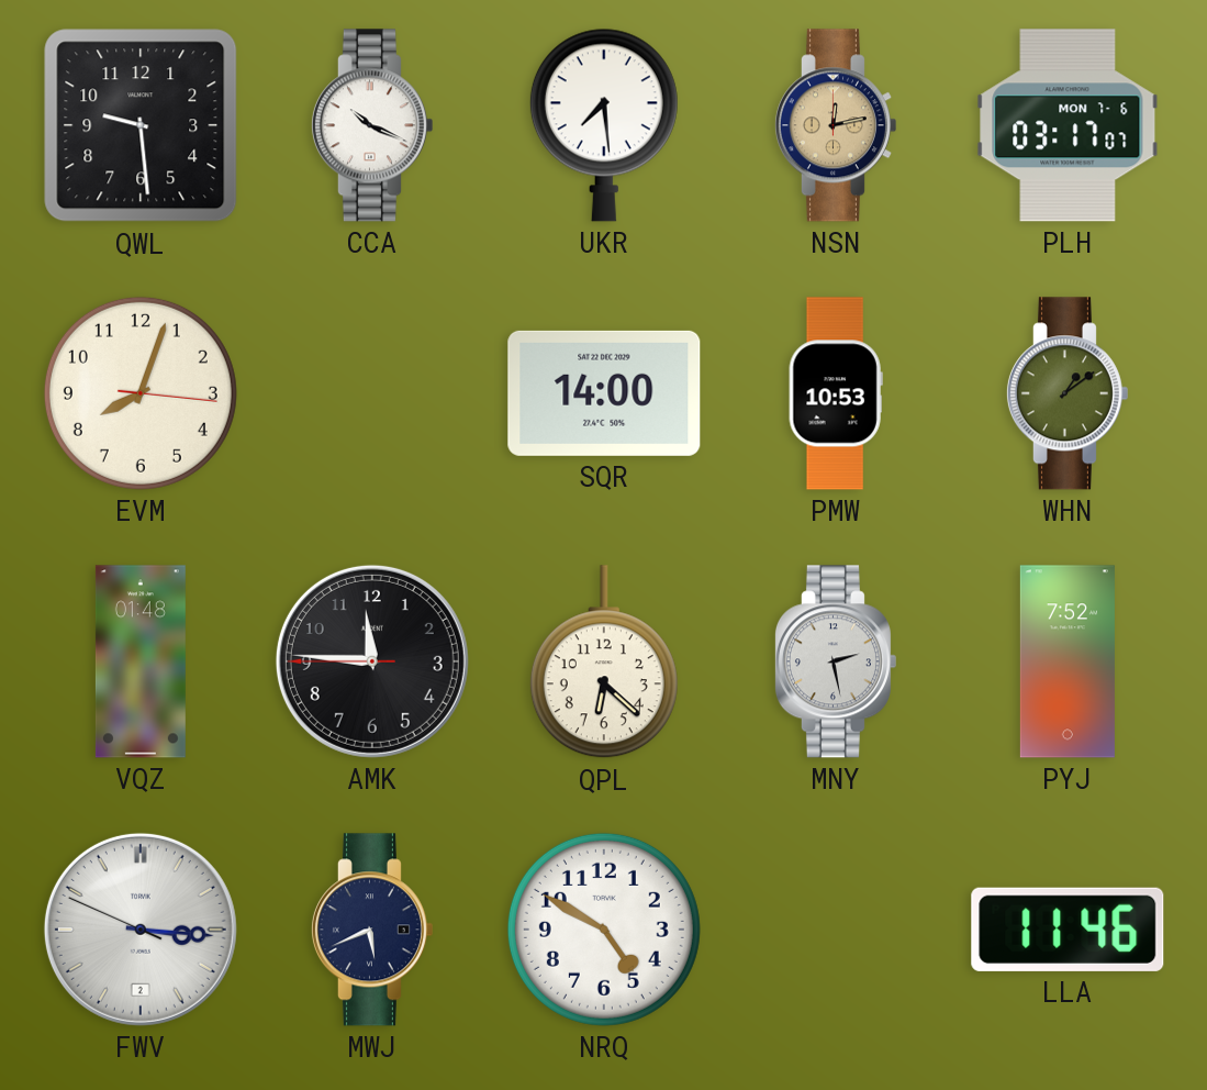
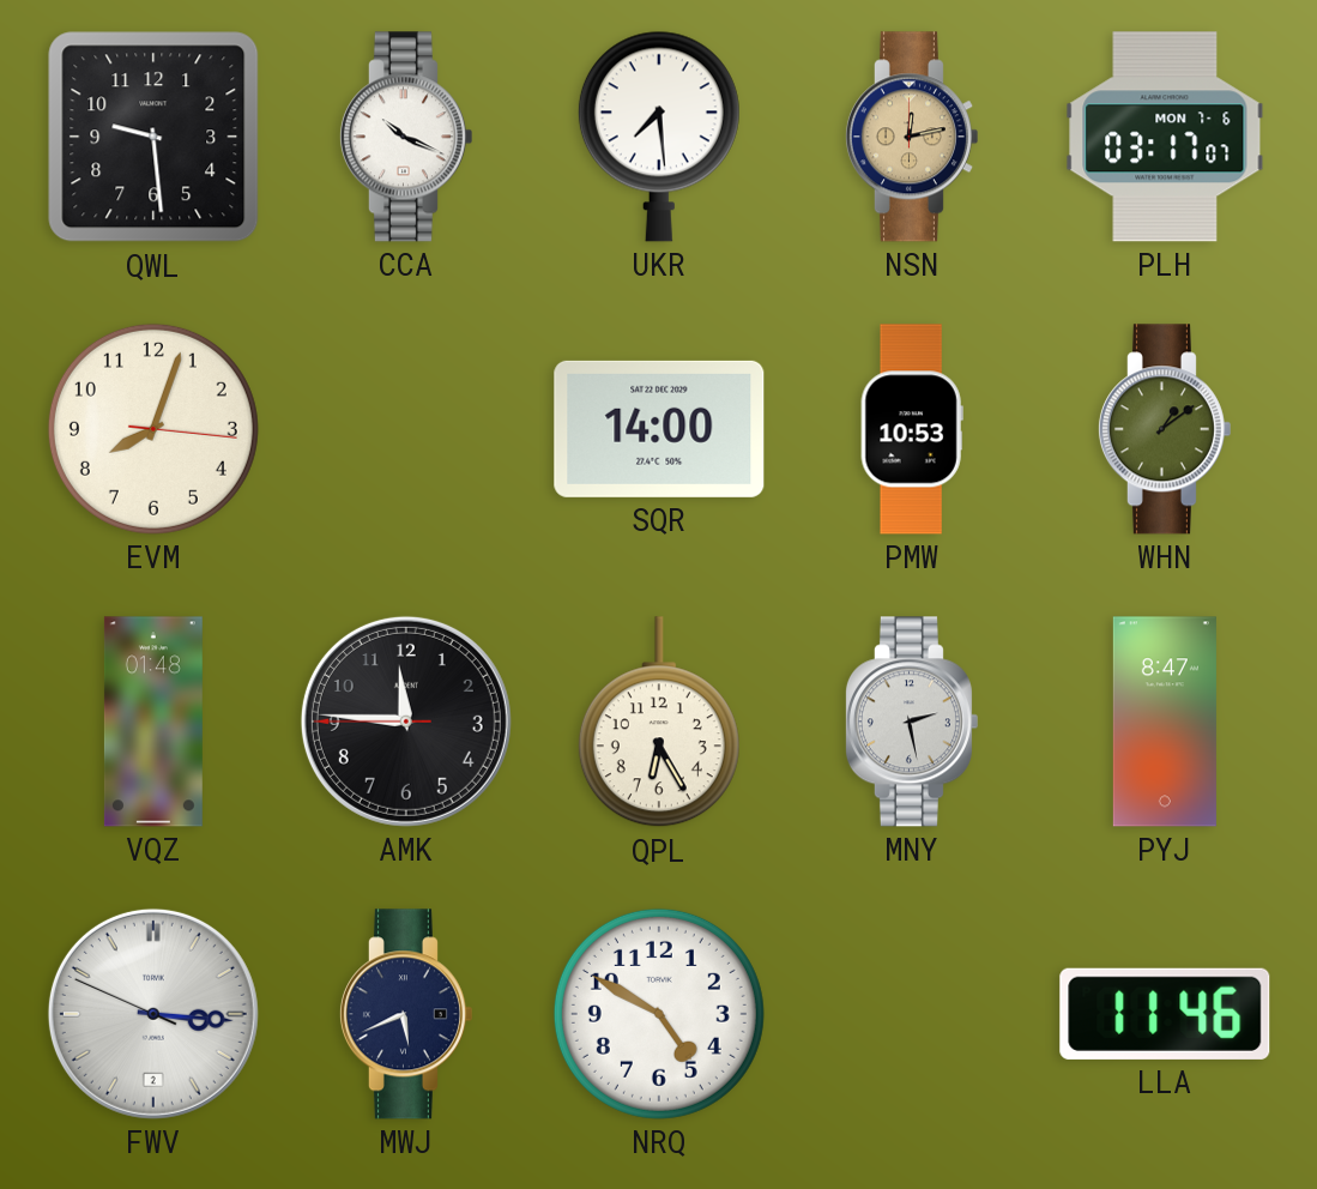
QPL: 6:22 -> 6:25
PYJ: 7:52 -> 8:47
